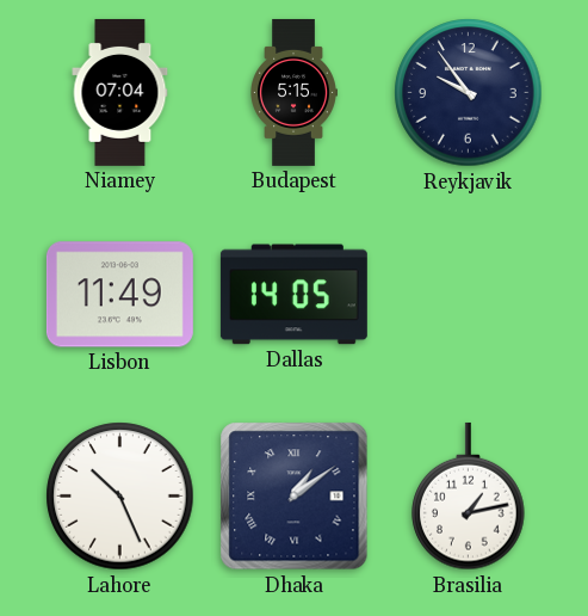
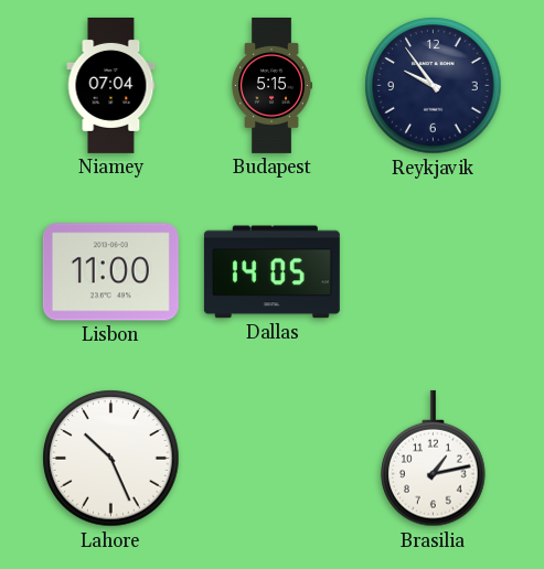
Lisbon: 11:49 -> 11:00
Dhaka: 1:09 -> none
